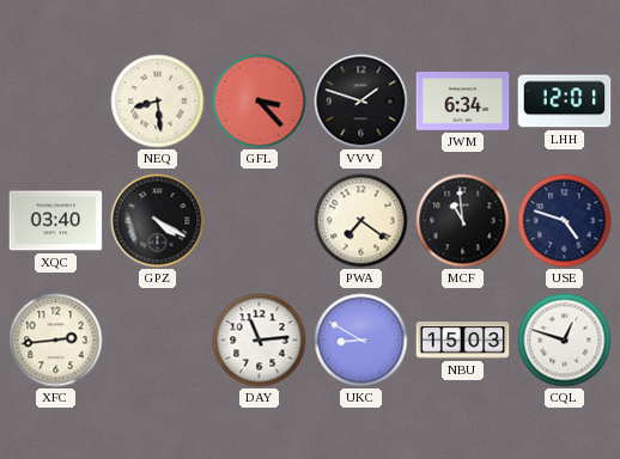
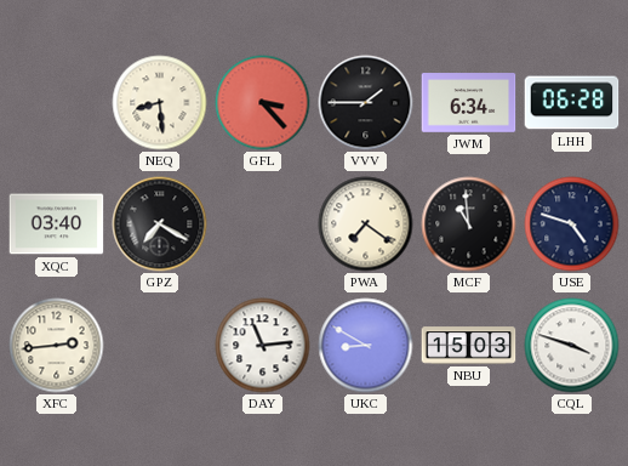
VVV: 1:48 -> 1:45
LHH: 12:01 -> 06:28
GPZ: 4:20 -> 7:20
CQL: 12:48 -> 3:48
